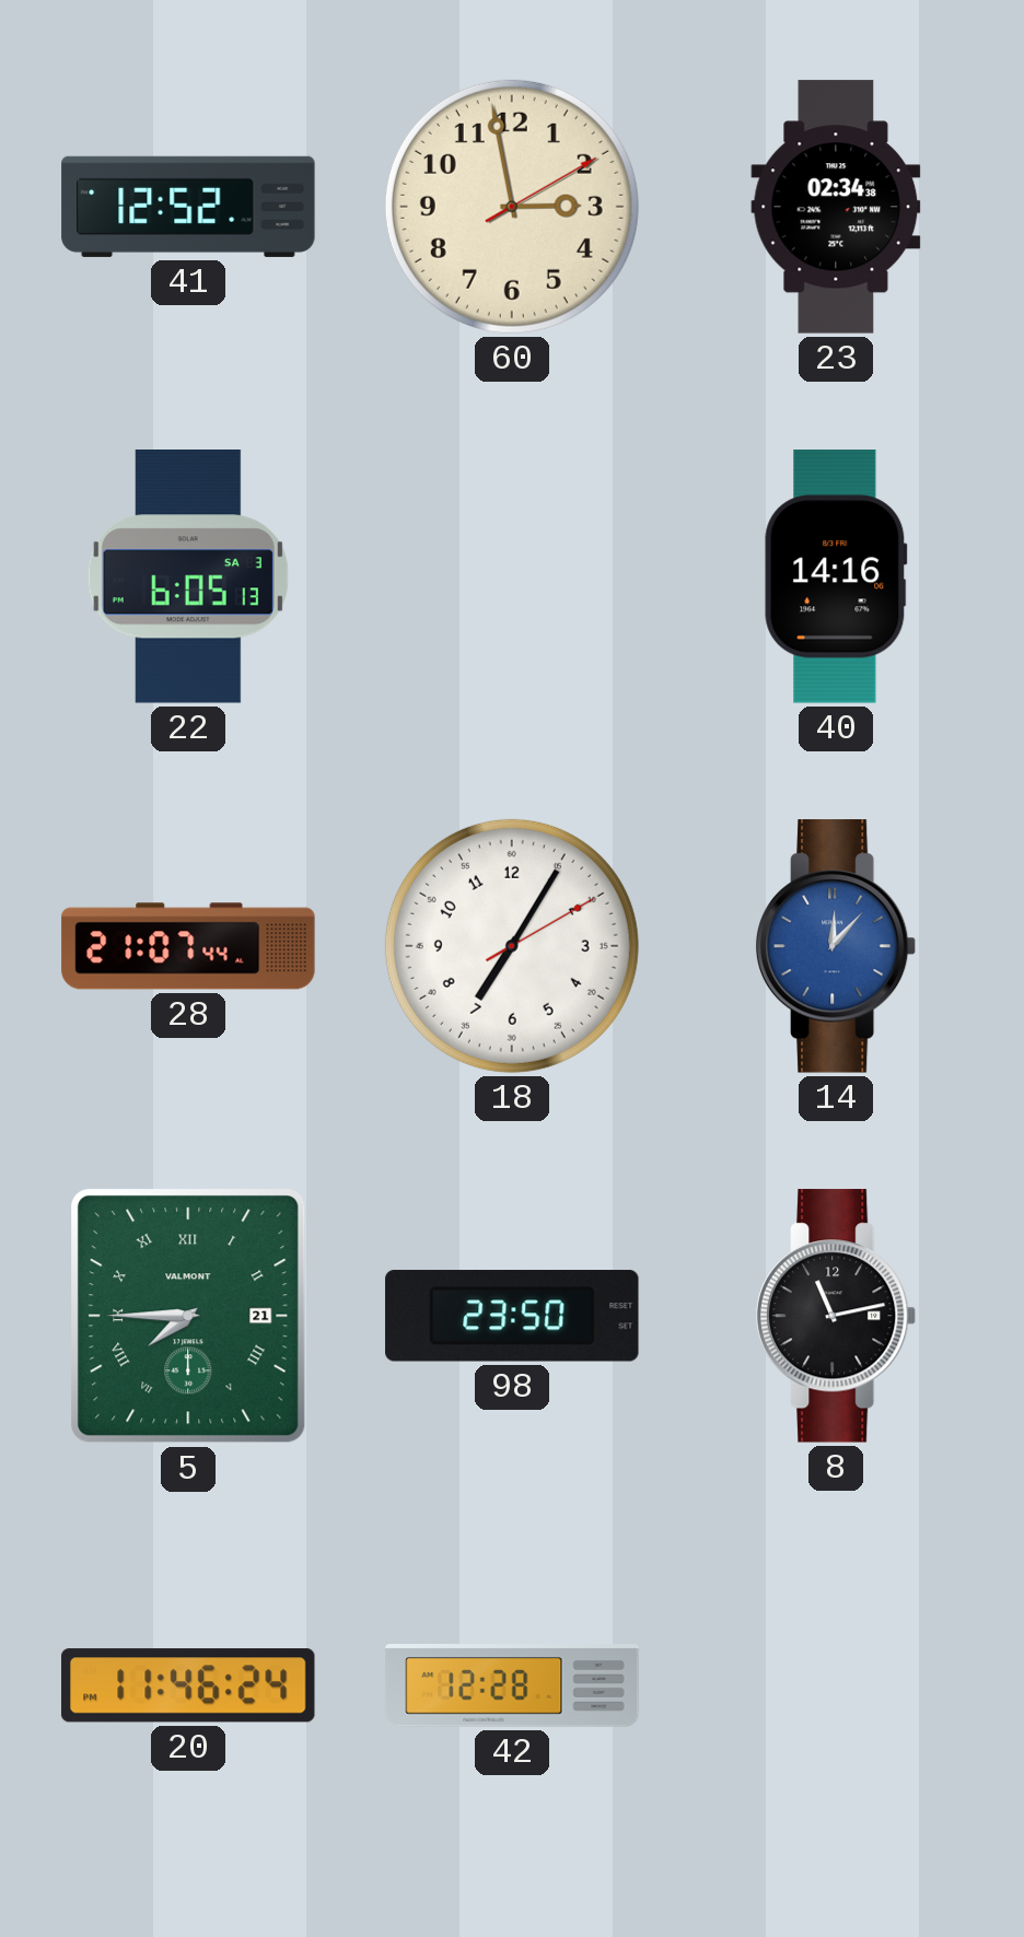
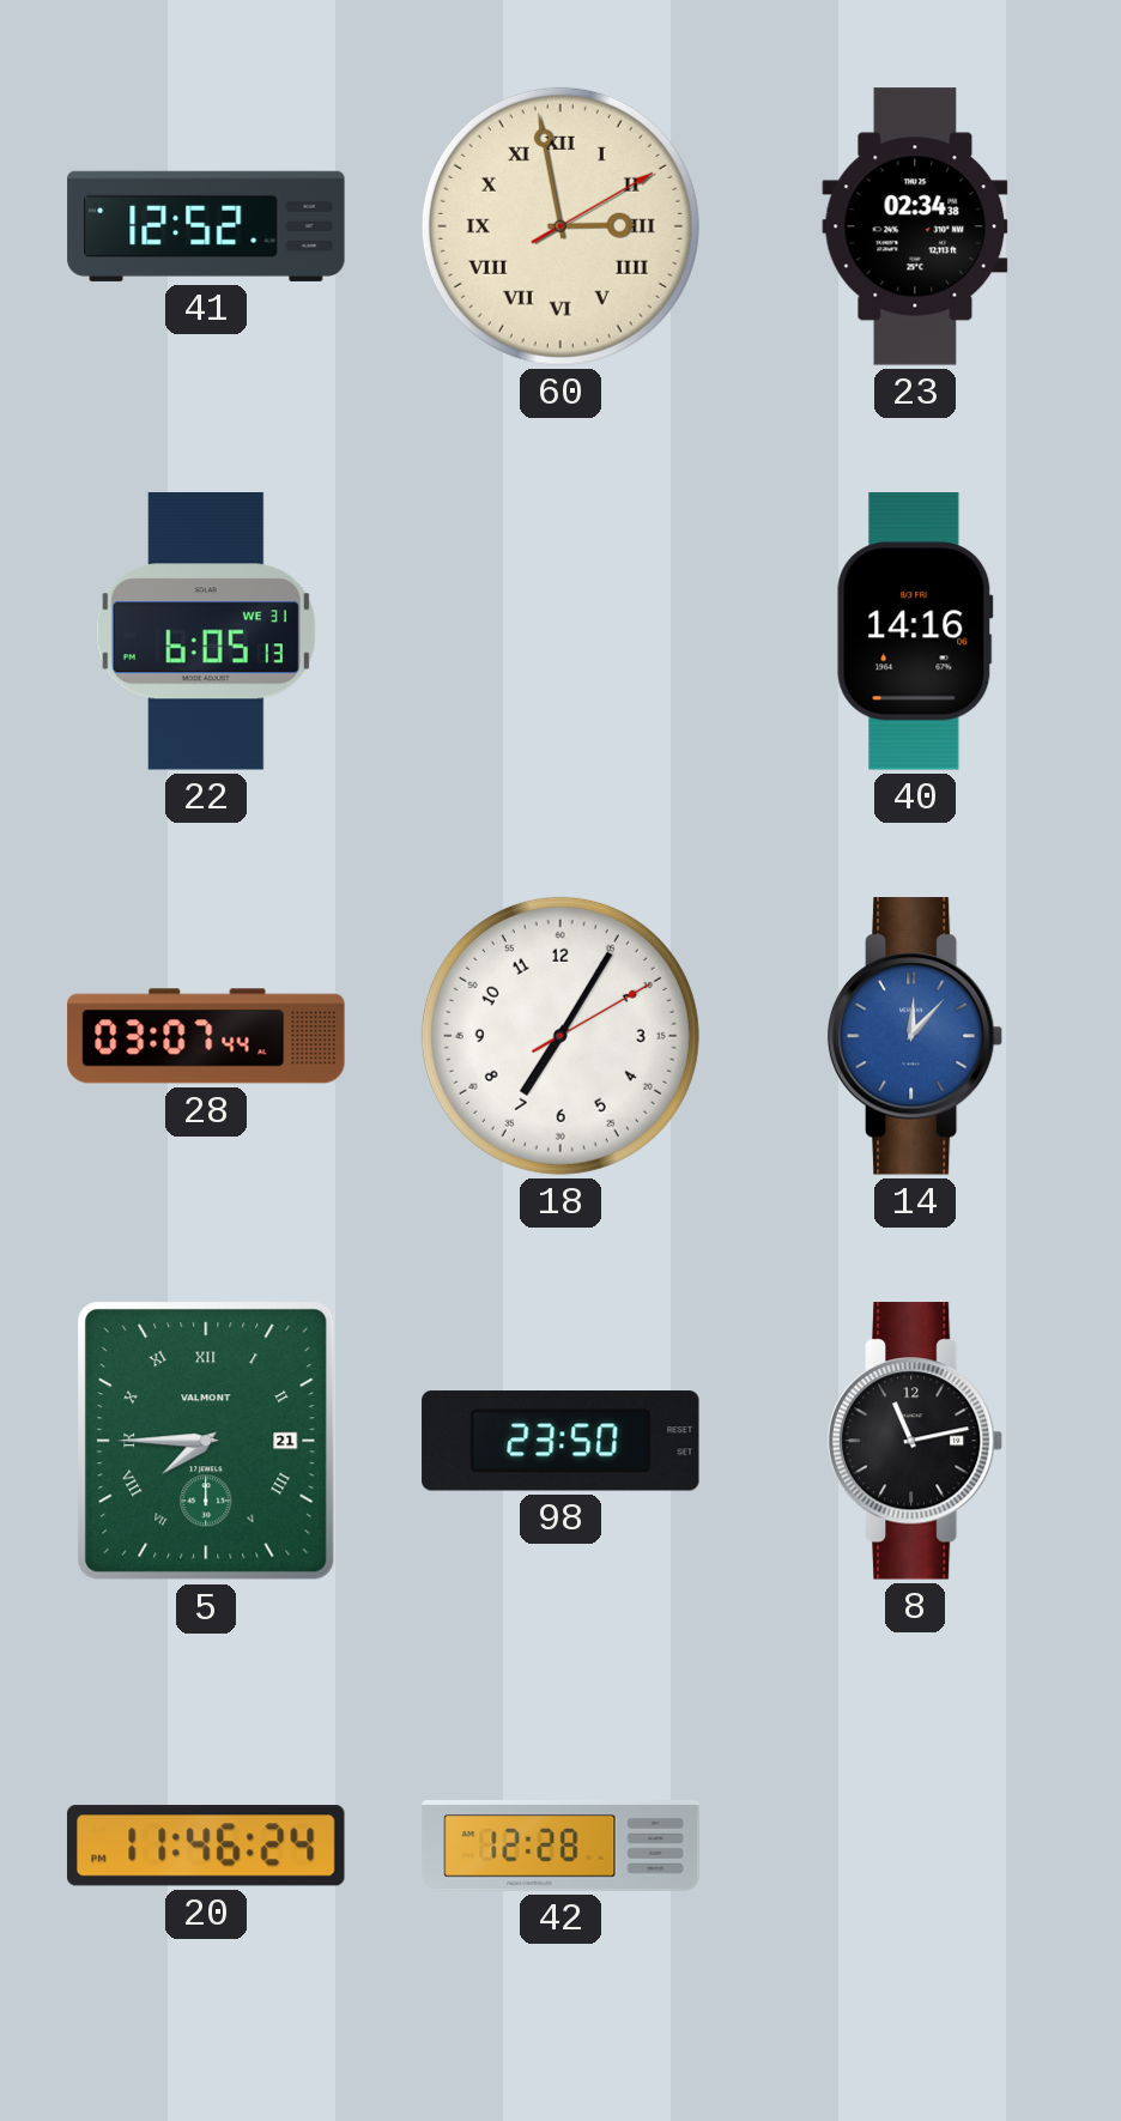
60 numerals: Arabic -> Roman
22 date: SA 3 -> WE 31
28: 21:07 -> 03:07
